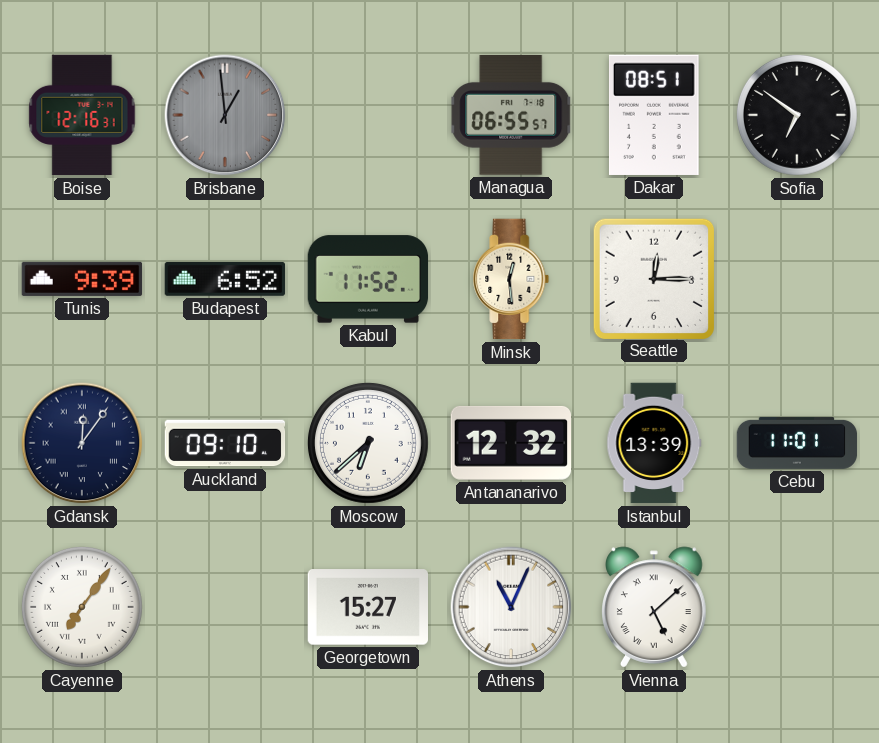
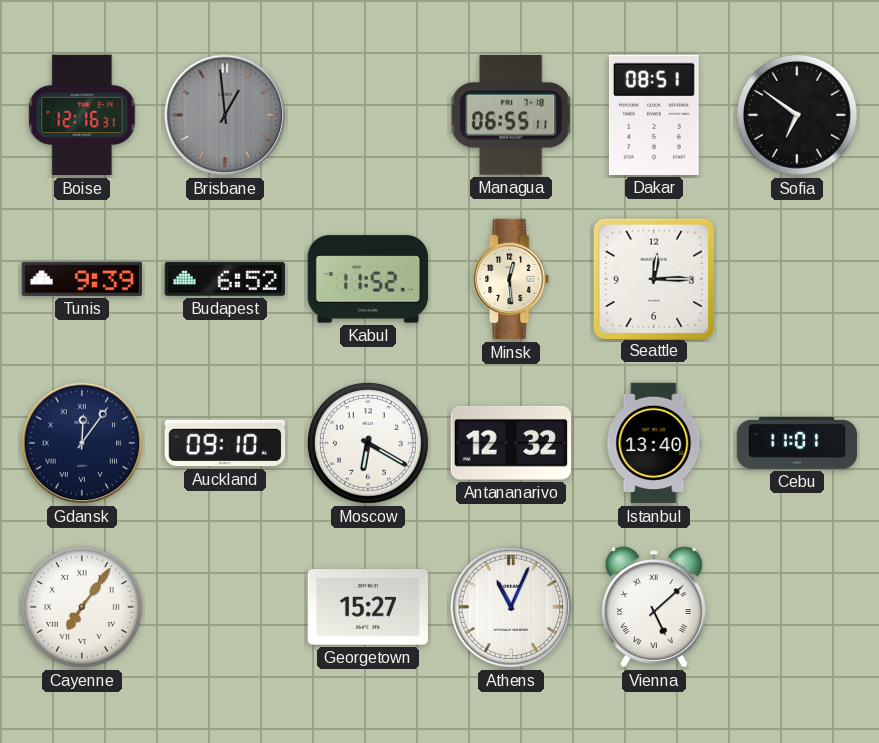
Managua: 06:55:57 -> 06:55:11
Moscow: 6:38 -> 6:20
Istanbul: 13:39 -> 13:40
